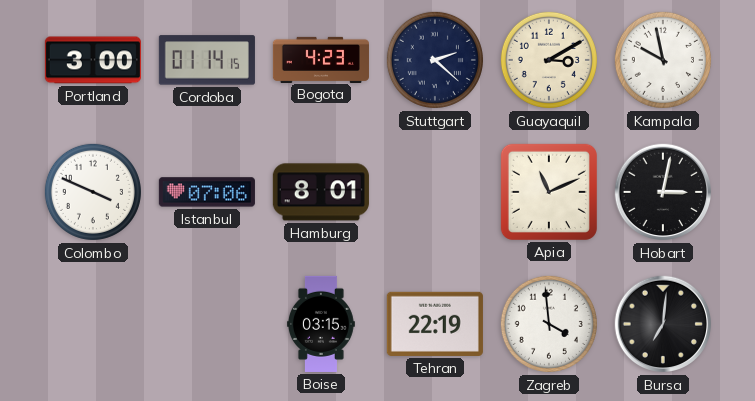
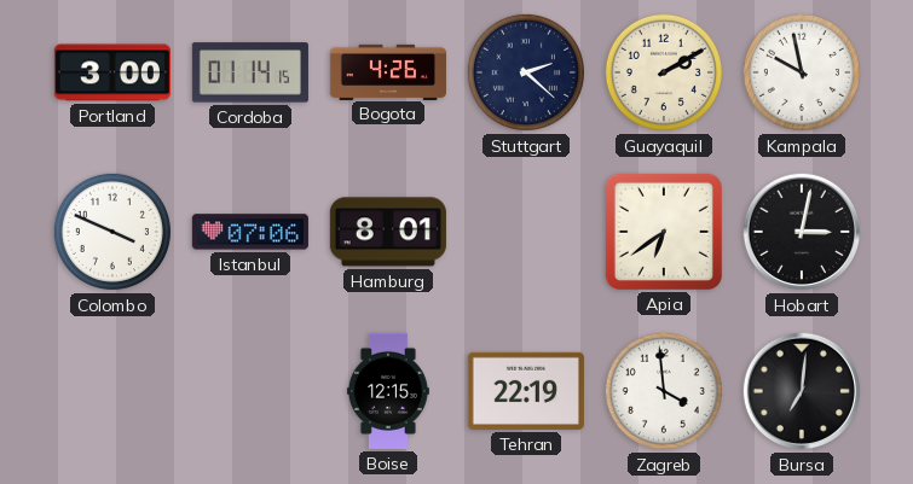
Bogota: 4:23 -> 4:26
Guayaquil: 3:10 -> 2:10
Apia: 11:11 -> 6:39
Boise: 03:15 -> 12:15
